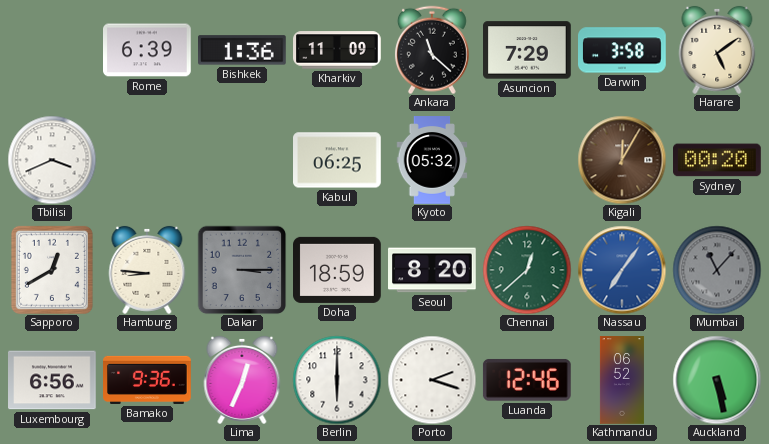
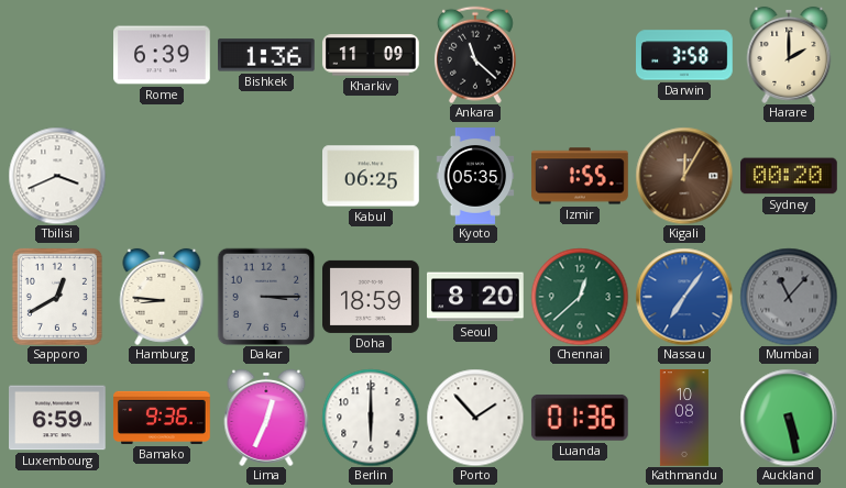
Asuncion: 7:29 -> none
Harare: 5:09 -> 2:00
Kyoto: 05:32 -> 05:35
Izmir: none -> 1:55
Luxembourg: 6:56 -> 6:59
Porto: 2:18 -> 1:53
Luanda: 12:46 -> 01:36
Kathmandu: 06:52 -> 10:08
